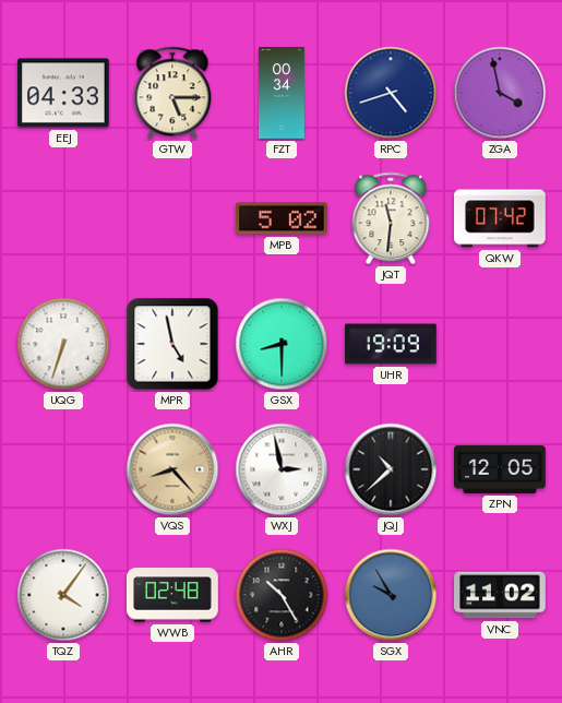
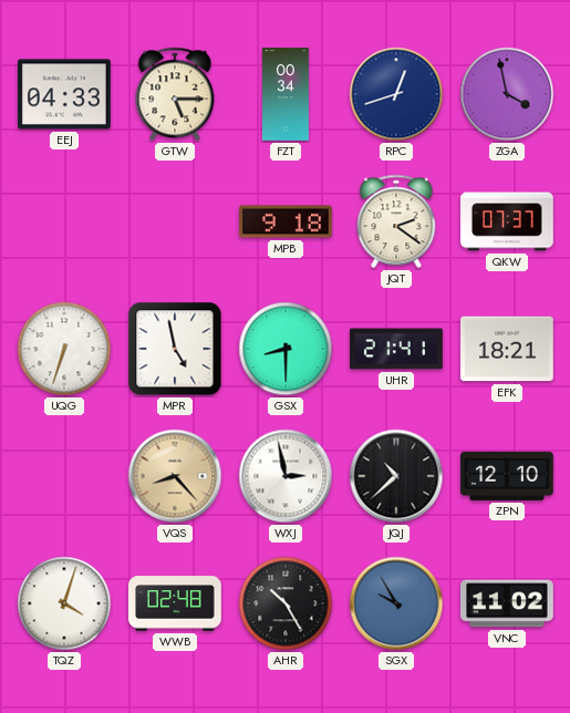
RPC: 4:42 -> 12:42
MPB: 5:02 -> 9:18
JQT: 11:31 -> 2:21
QKW: 07:42 -> 07:37
UHR: 19:09 -> 21:41
EFK: none -> 18:21
ZPN: 12:05 -> 12:10
TQZ: 4:06 -> 4:03
